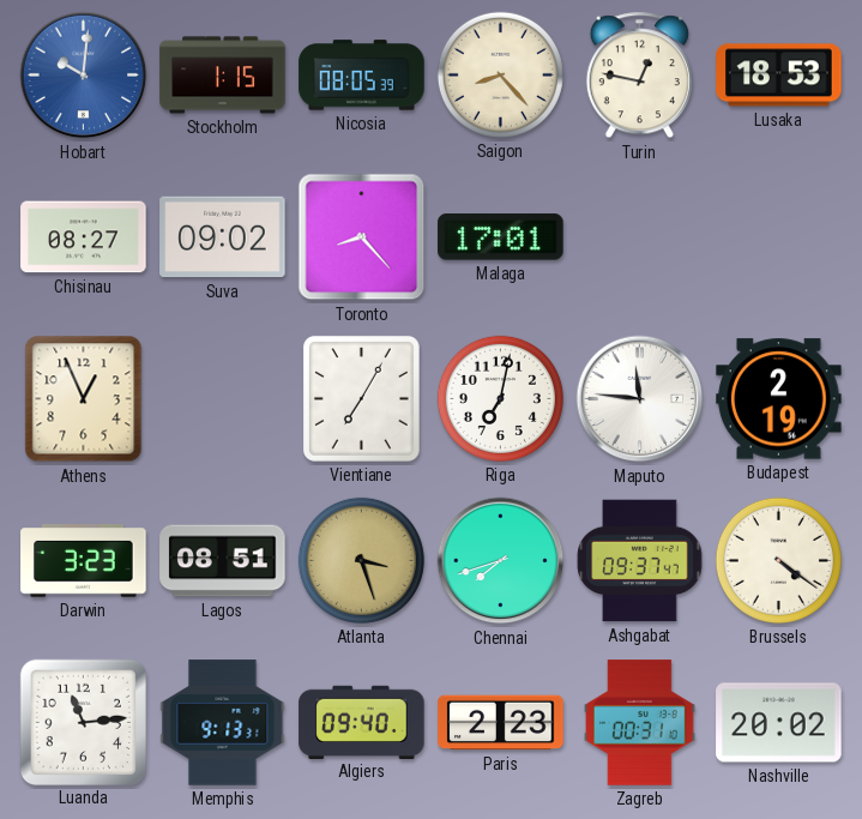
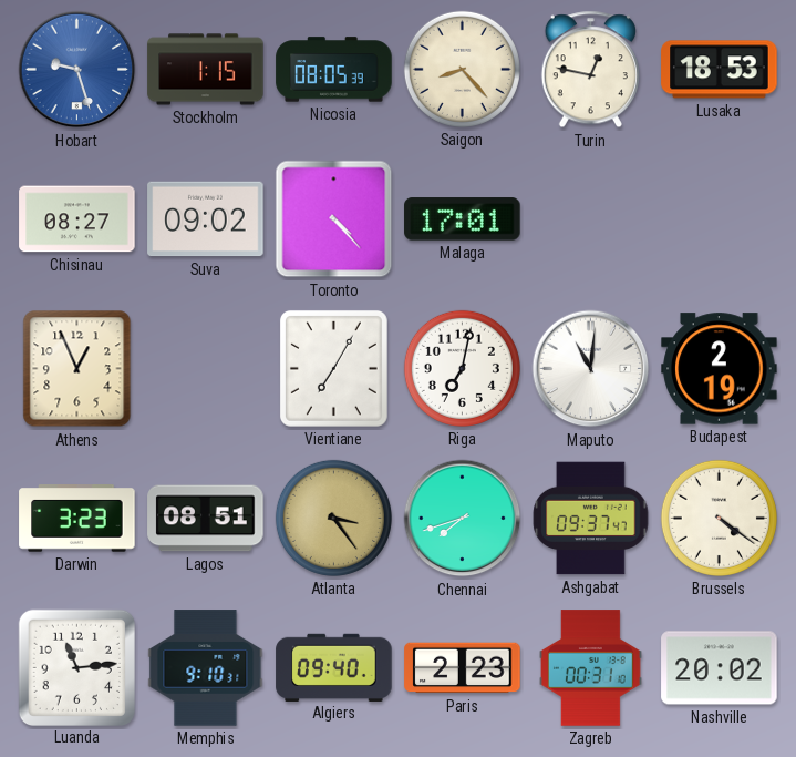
Hobart: 10:01 -> 9:27
Toronto: 8:23 -> 4:23
Maputo: 11:46 -> 11:01
Atlanta: 3:27 -> 3:24
Memphis: 9:13 -> 9:10
